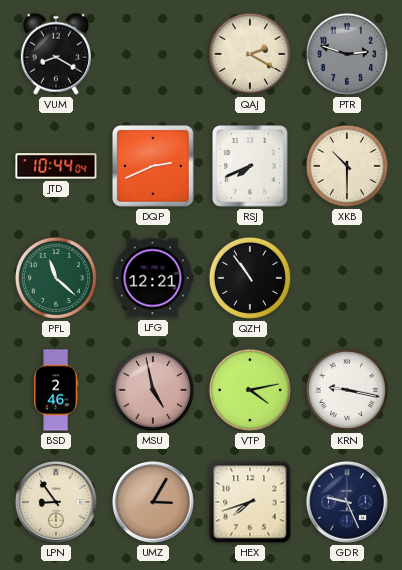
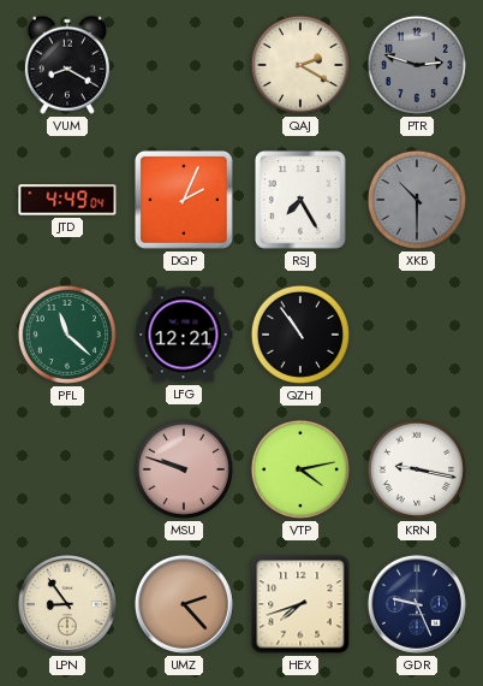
JTD: 10:44 -> 4:49
DQP: 2:41 -> 2:04
RSJ: 7:41 -> 7:25
XKB dial: cream -> grey
BSD: 2:46 -> none
MSU: 4:58 -> 9:48
UMZ: 3:05 -> 2:23
